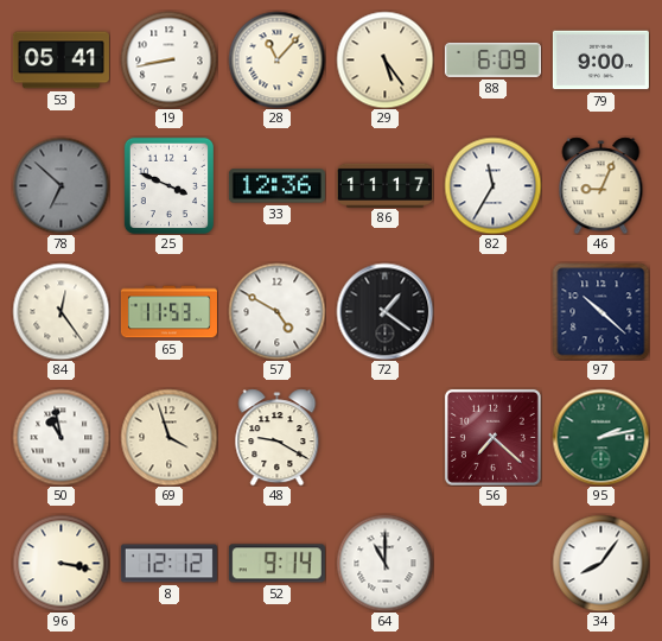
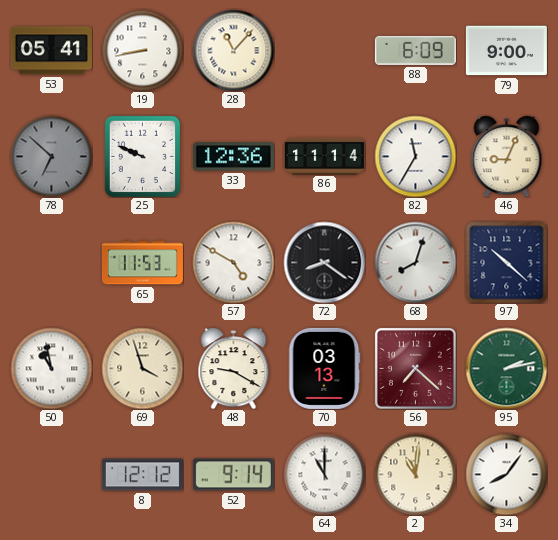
29: 5:24 -> none
25: 3:49 -> 9:49
86: 11:17 -> 11:14
84: 12:24 -> none
72: 1:21 -> 8:21
68: none -> 8:03
70: none -> 03:13
96: 3:17 -> none
2: none -> 11:01
